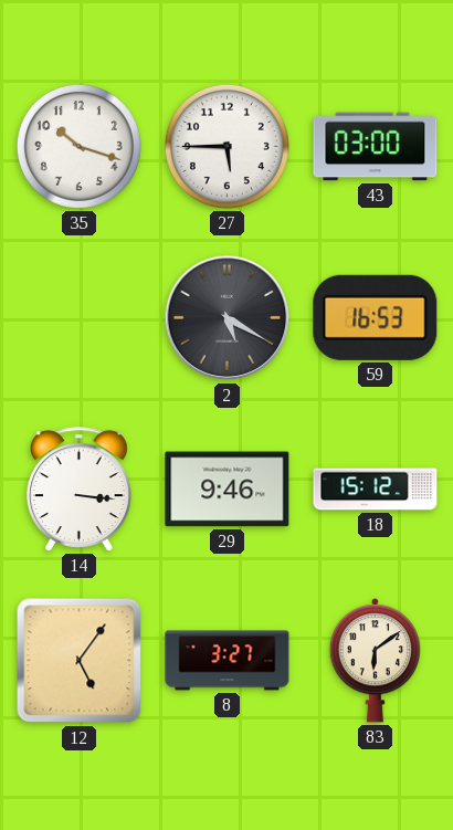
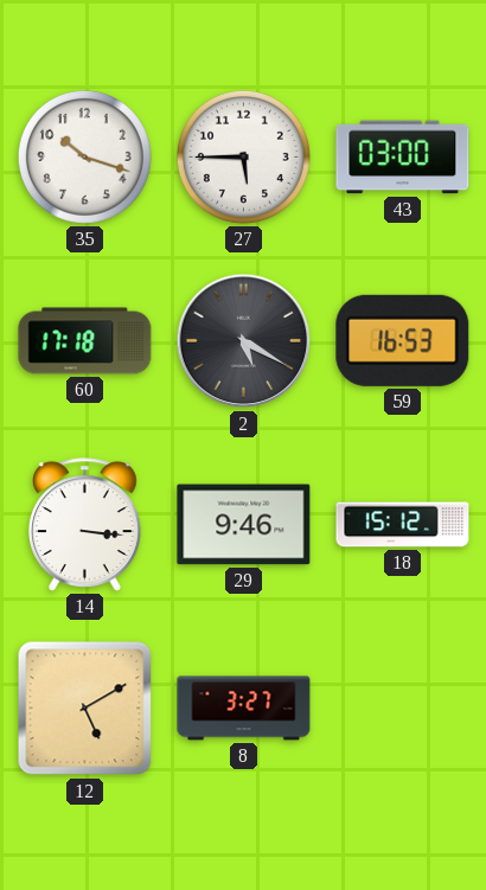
60: none -> 17:18
12: 5:06 -> 5:10
83: 6:09 -> none
